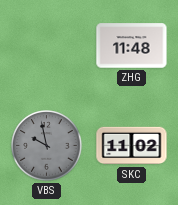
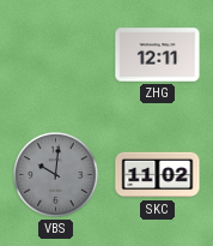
ZHG: 11:48 -> 12:11
VBS: 9:58 -> 10:01
